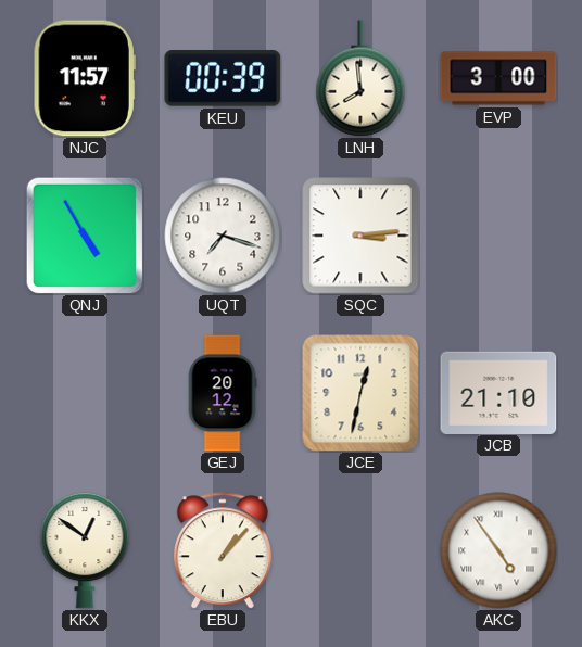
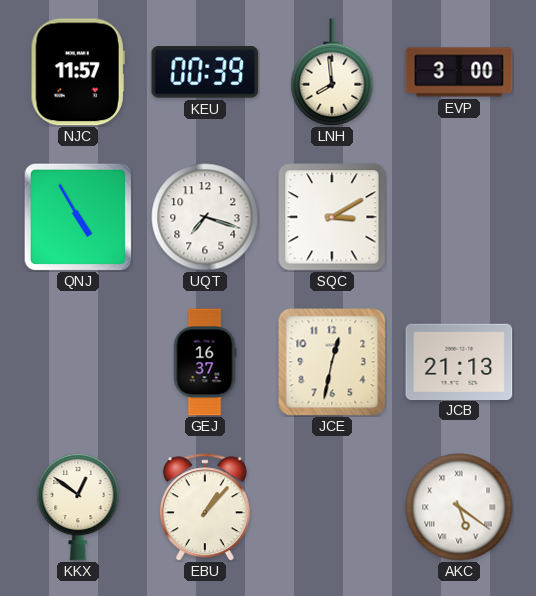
SQC: 3:14 -> 3:10
GEJ: 20:12 -> 16:37
JCB: 21:10 -> 21:13
AKC: 4:54 -> 5:21
